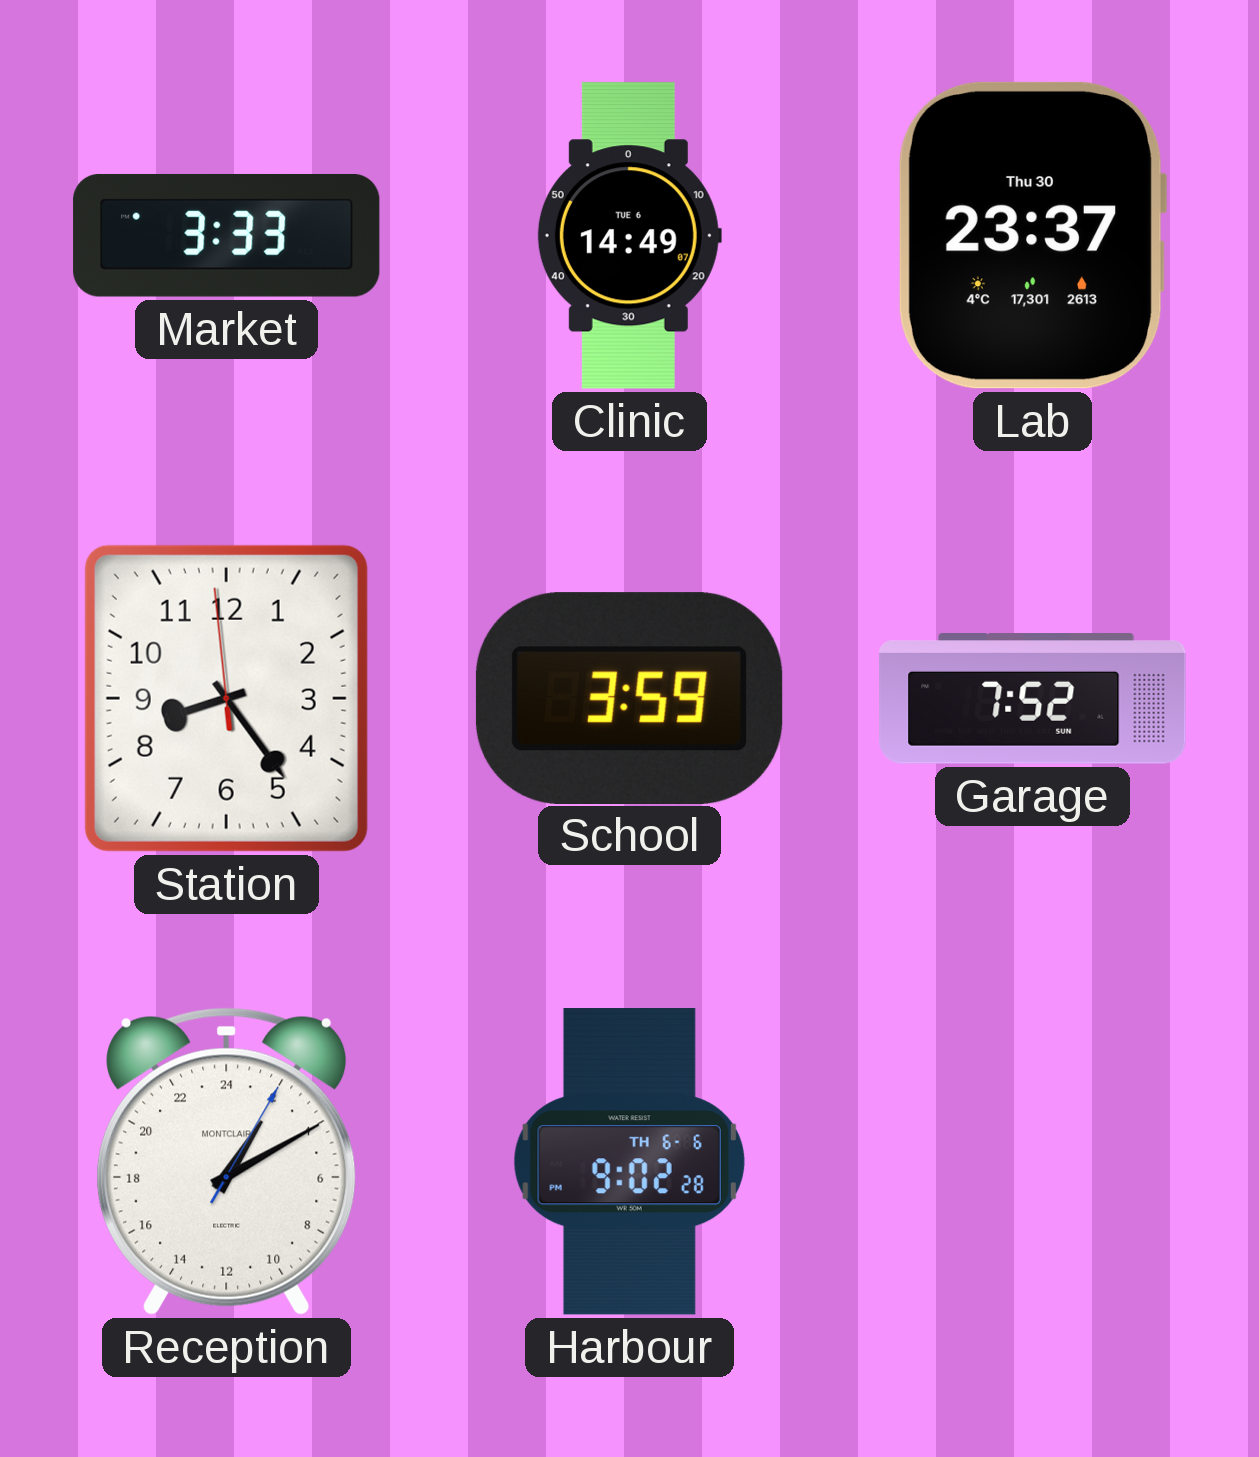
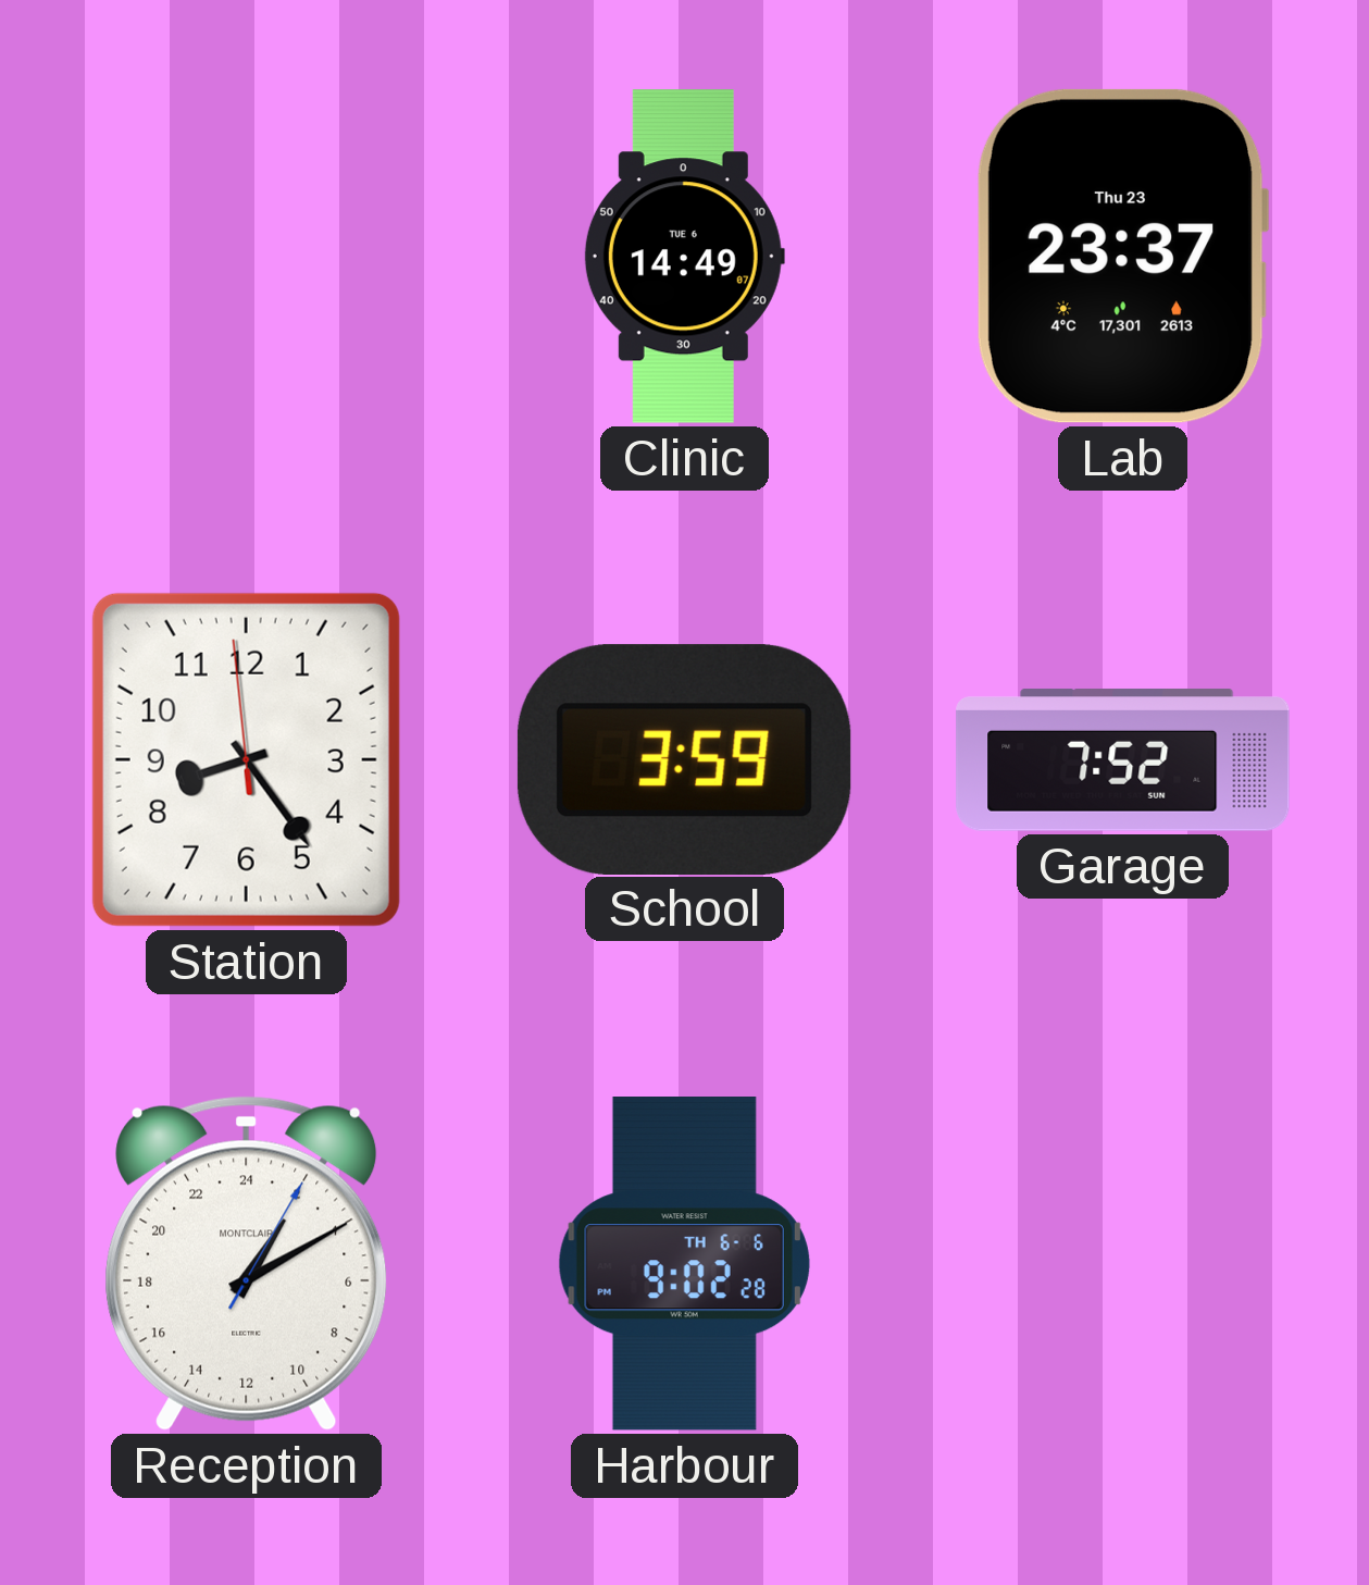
Market: 3:33 -> none
Lab date: Thu 30 -> Thu 23
